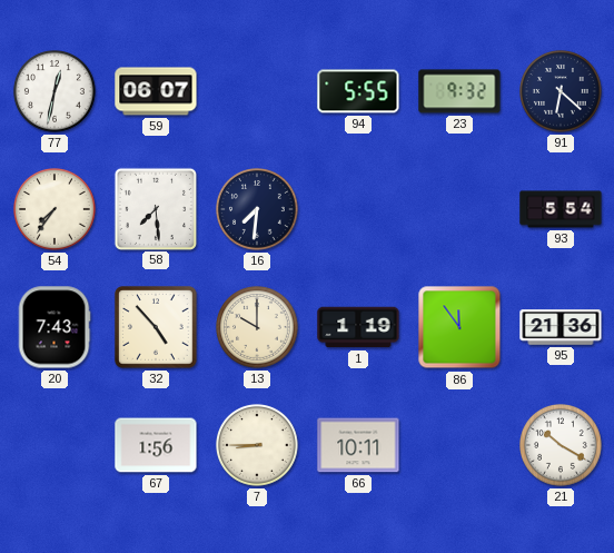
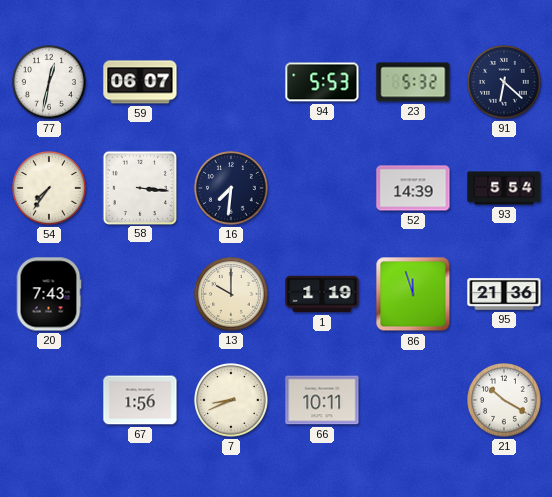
94: 5:55 -> 5:53
23: 9:32 -> 5:32
58: 7:29 -> 3:16
52: none -> 14:39
32: 4:53 -> none
86: 11:54 -> 11:57
7: 8:45 -> 8:41
